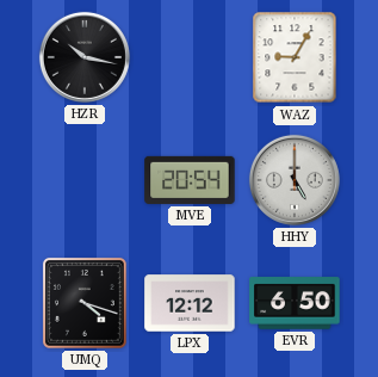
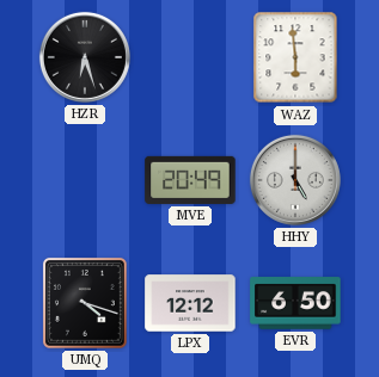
HZR: 10:17 -> 6:27
WAZ: 9:05 -> 5:59
MVE: 20:54 -> 20:49
